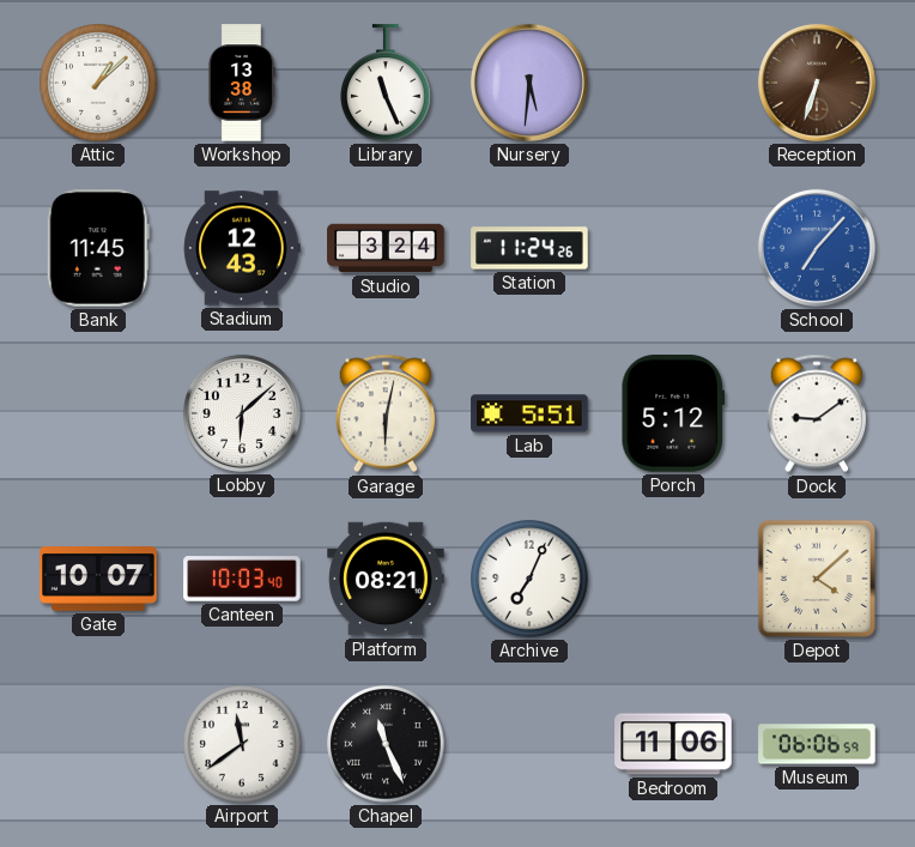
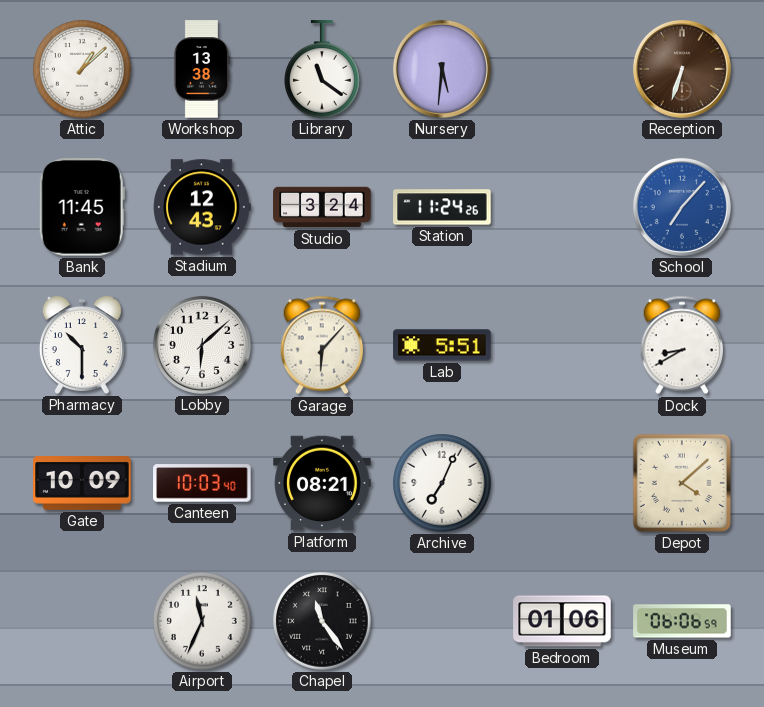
Library: 11:26 -> 11:21
Pharmacy: none -> 10:30
Garage: 6:02 -> 6:07
Porch: 5:12 -> none
Dock: 9:09 -> 8:40
Gate: 10:07 -> 10:09
Airport: 11:39 -> 11:34
Chapel: 11:26 -> 11:24
Bedroom: 11:06 -> 01:06
